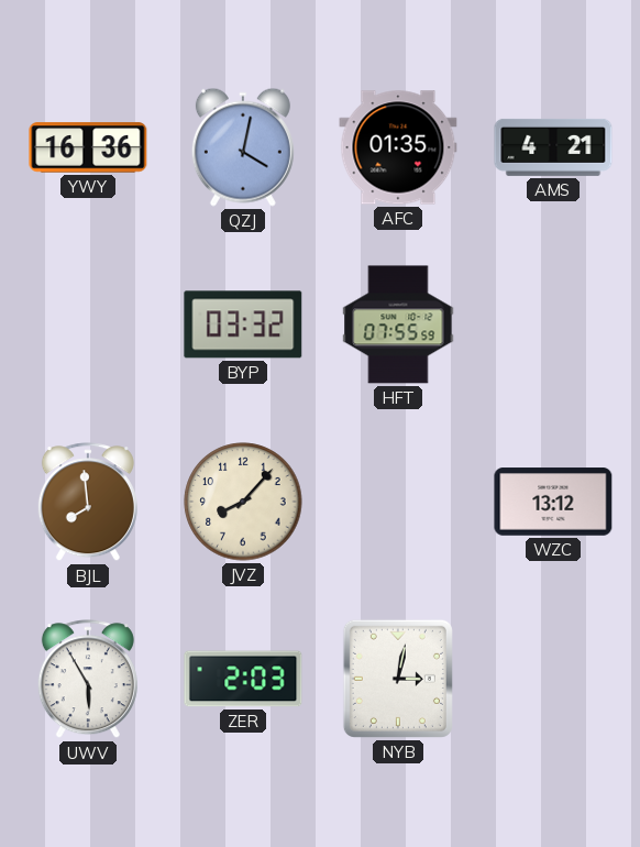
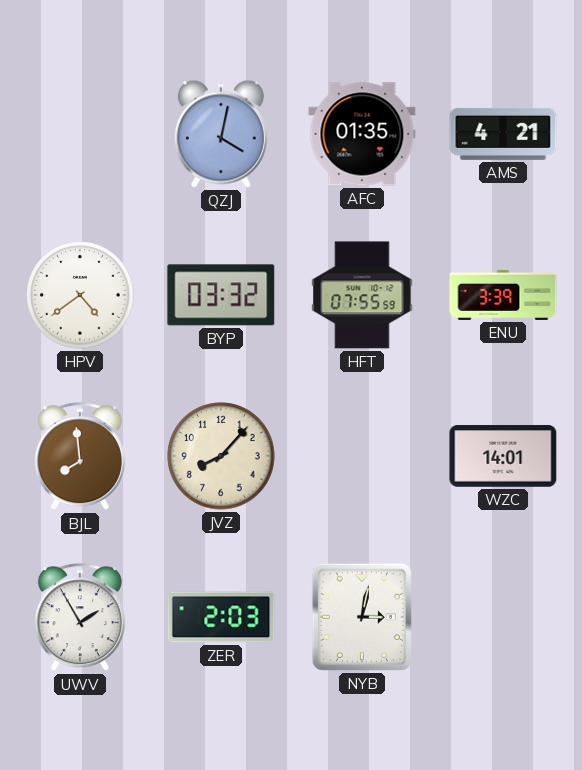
YWY: 16:36 -> none
HPV: none -> 4:39
ENU: none -> 3:39
WZC: 13:12 -> 14:01
UWV: 5:55 -> 1:55
